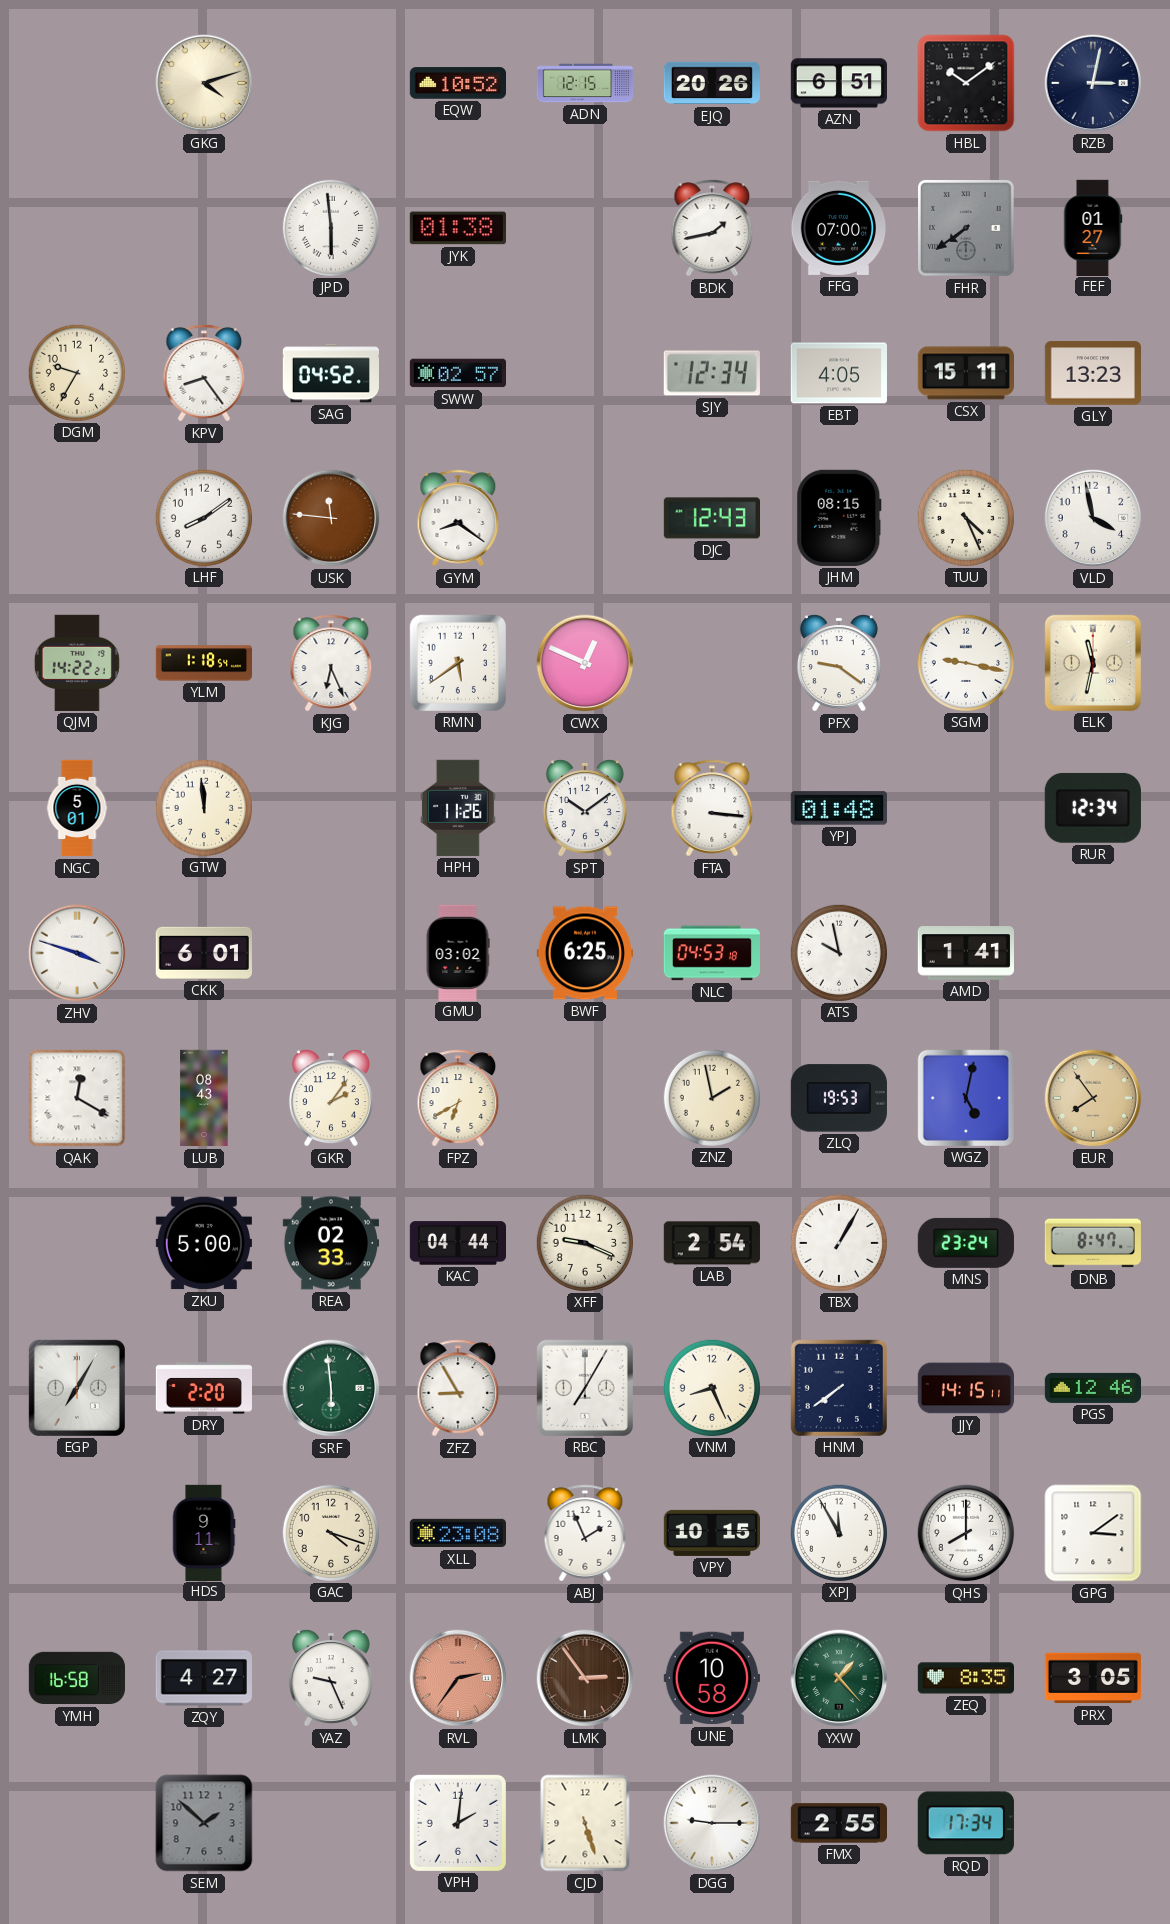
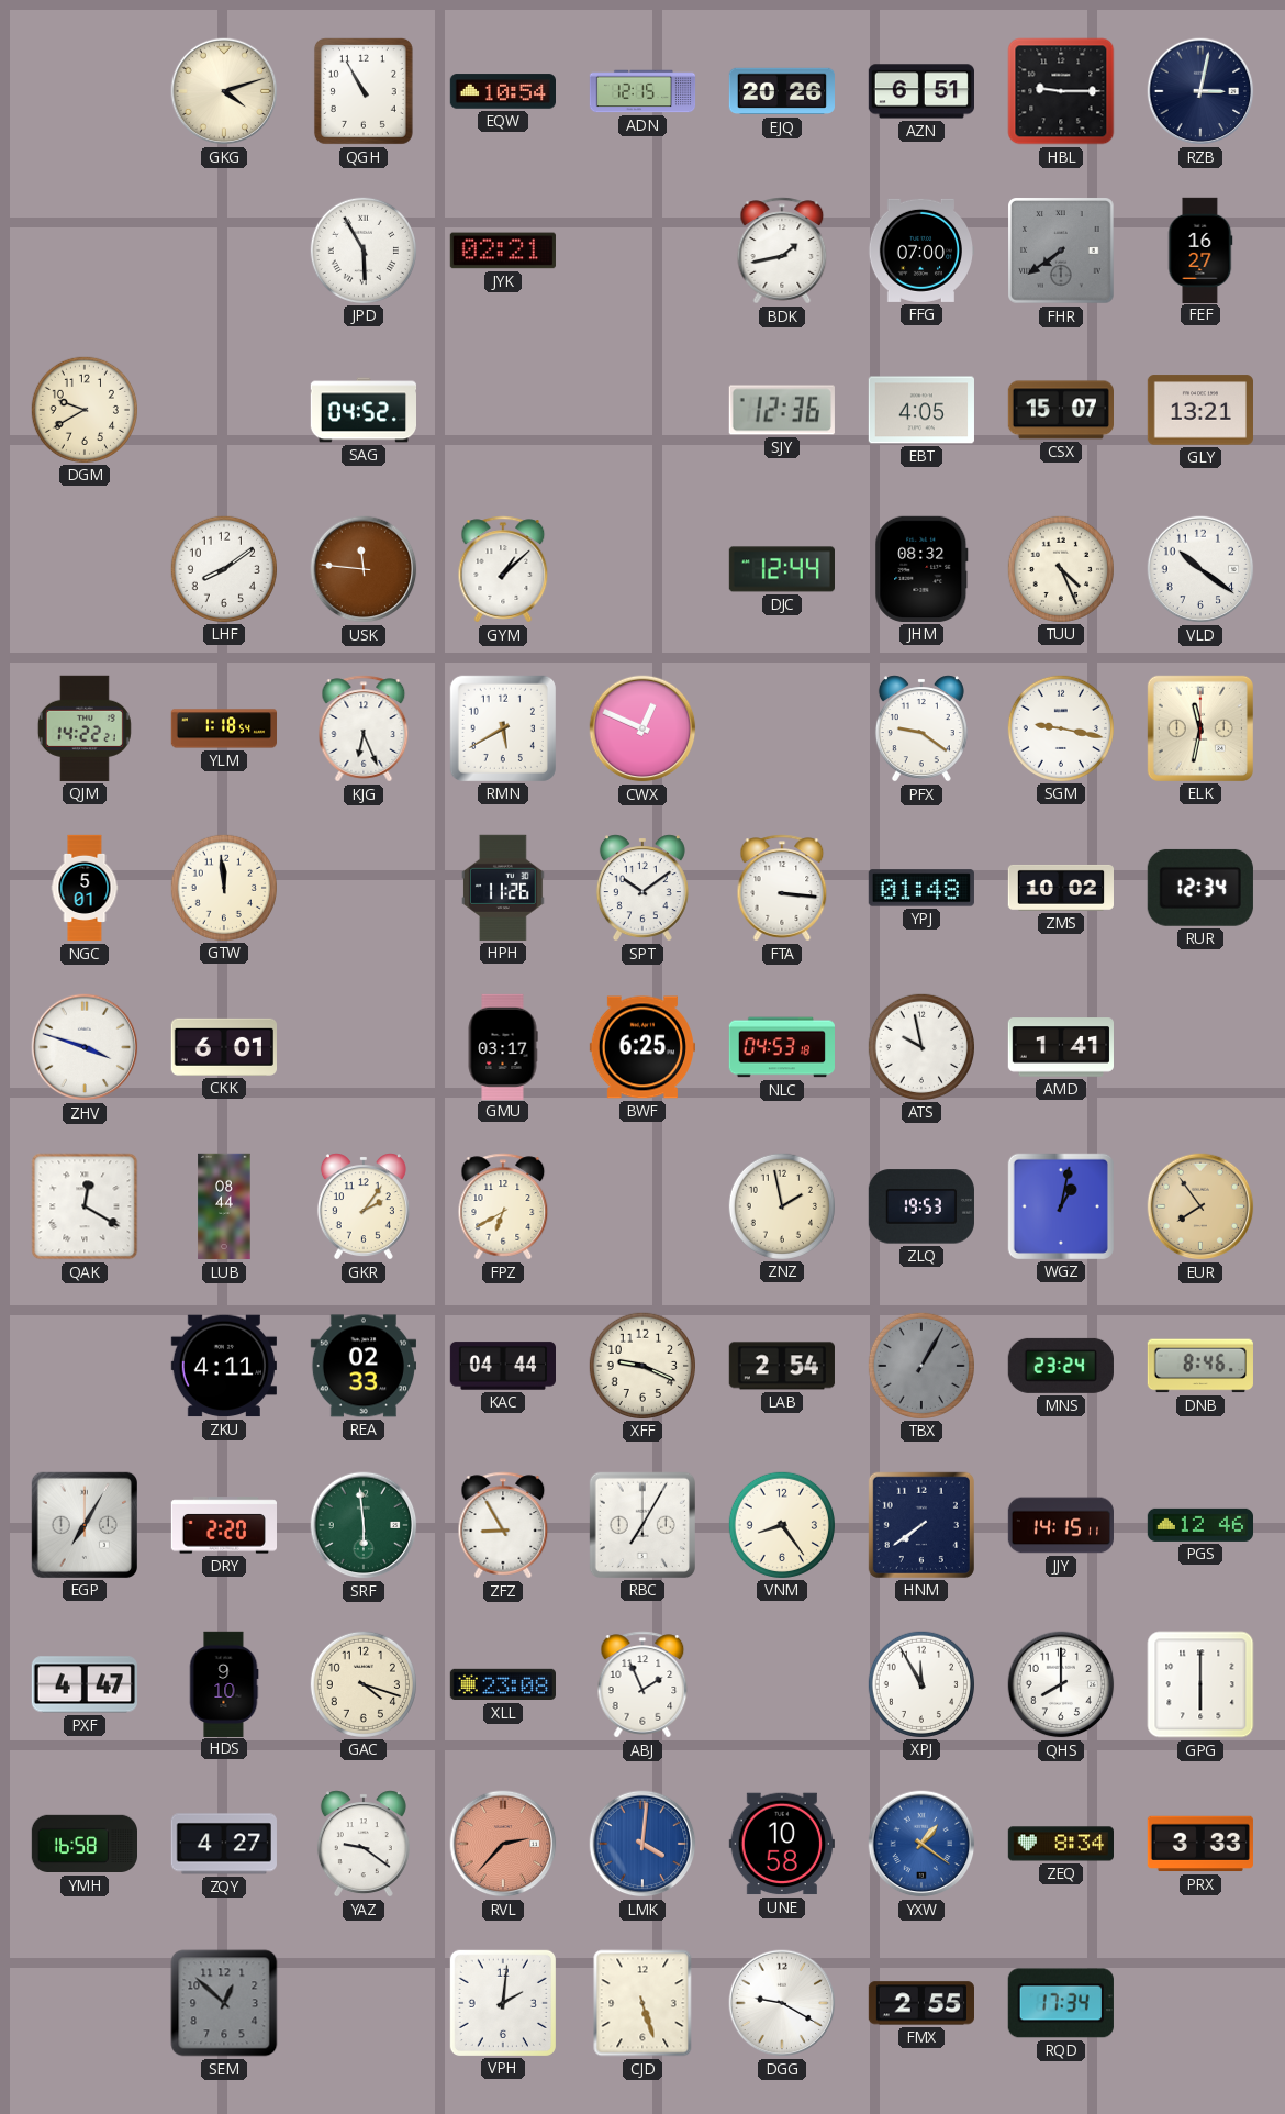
QGH: none -> 10:55
EQW: 10:52 -> 10:54
HBL: 10:09 -> 9:15
JPD: 5:59 -> 5:55
JYK: 01:38 -> 02:21
FEF: 01:27 -> 16:27
DGM: 9:35 -> 9:40
KPV: 8:24 -> none
SWW: 02:57 -> none
SJY: 12:34 -> 12:36
CSX: 15:11 -> 15:07
GLY: 13:23 -> 13:21
GYM: 8:21 -> 1:08
DJC: 12:43 -> 12:44
JHM: 08:15 -> 08:32
VLD: 3:58 -> 10:21
RMN: 5:39 -> 5:40
ZMS: none -> 10:02
GMU: 03:02 -> 03:17
LUB: 08:43 -> 08:44
WGZ: 5:02 -> 1:02
ZKU: 5:00 -> 4:11
TBX dial: white -> grey
DNB: 8:47 -> 8:46
VNM: 8:26 -> 8:24
PXF: none -> 4:47
HDS: 9:11 -> 9:10
VPY: 10:15 -> none
GPG: 3:09 -> 6:00
YAZ: 9:26 -> 9:21
RVL: 2:36 -> 2:37
LMK: 2:54 -> 4:01
LMK dial: brown -> blue
YXW: 1:23 -> 1:21
YXW dial: green -> blue
ZEQ: 8:35 -> 8:34
PRX: 3:05 -> 3:33
SEM: 1:52 -> 12:52
DGG: 9:15 -> 9:20
